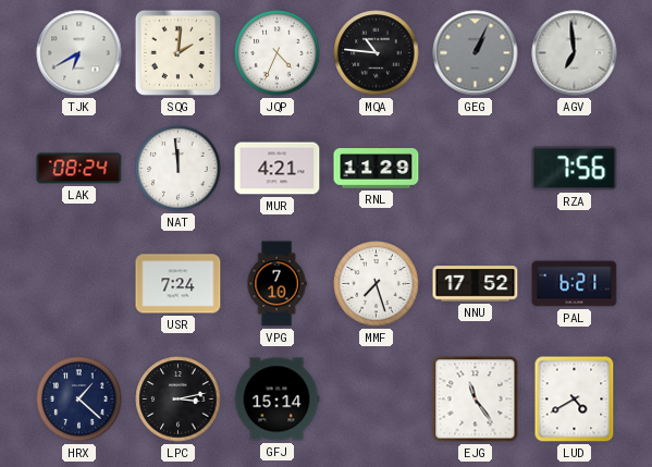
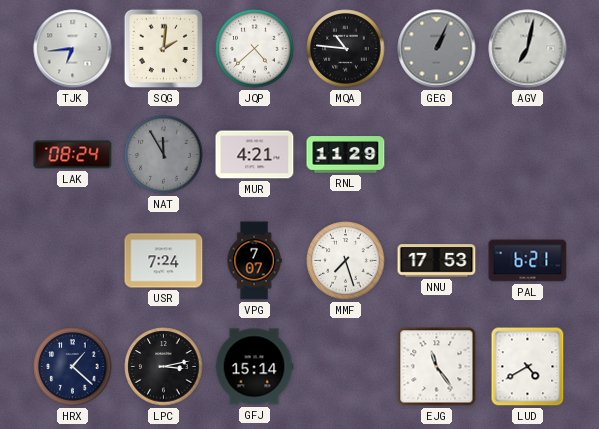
TJK: 6:40 -> 6:44
JQP: 4:34 -> 4:38
AGV: 6:59 -> 7:02
NAT: 11:59 -> 11:55
NAT dial: white -> grey
RZA: 7:56 -> none
VPG: 7:10 -> 7:07
NNU: 17:52 -> 17:53
